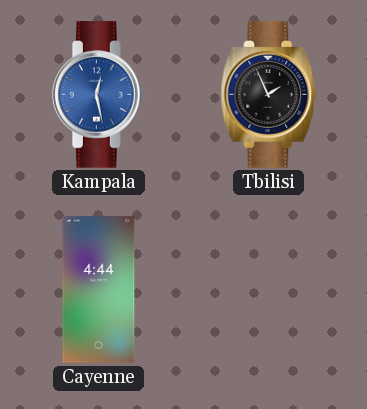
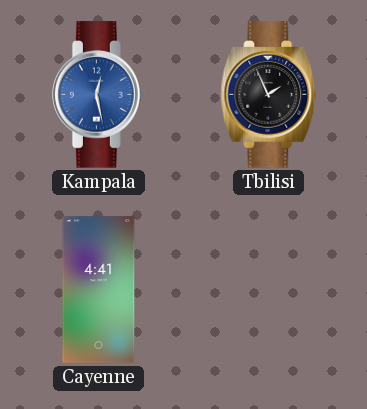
Cayenne: 4:44 -> 4:41
